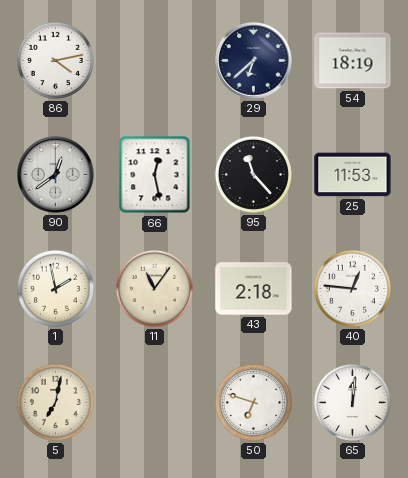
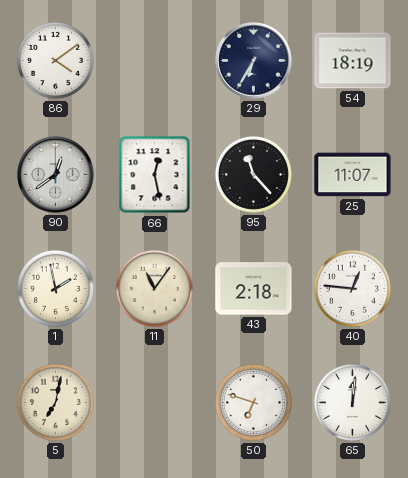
86: 4:13 -> 4:09
29: 6:38 -> 6:35
25: 11:53 -> 11:07
